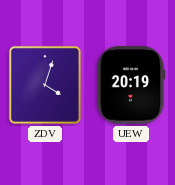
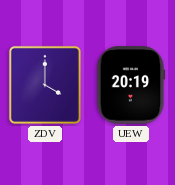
ZDV: 4:03 -> 4:00
